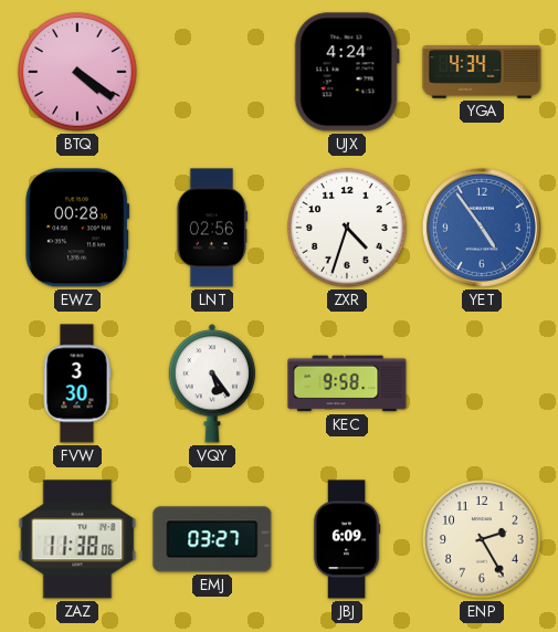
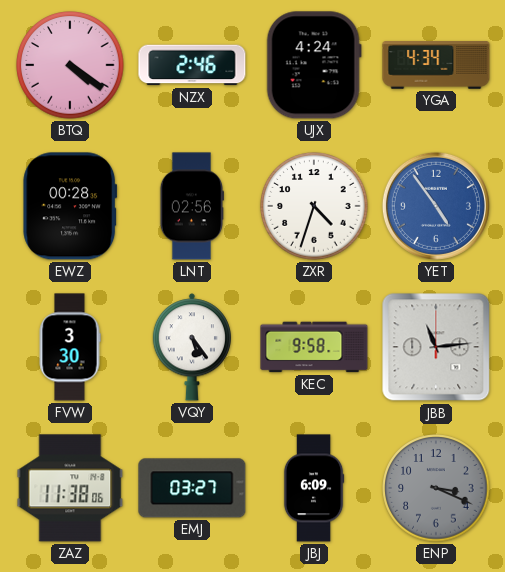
NZX: none -> 2:46
JBB: none -> 11:14
ENP: 2:25 -> 3:19
ENP dial: cream -> grey
